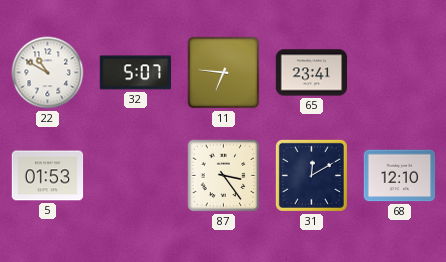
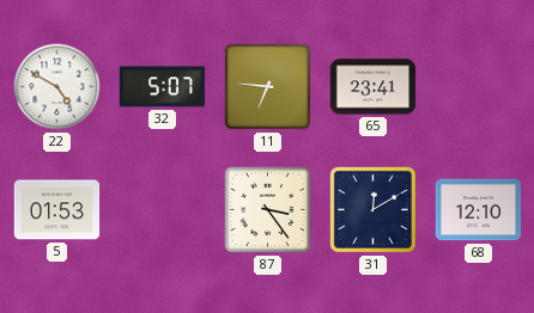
22: 10:50 -> 4:50
